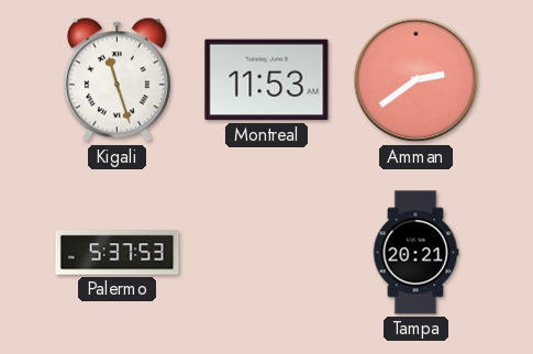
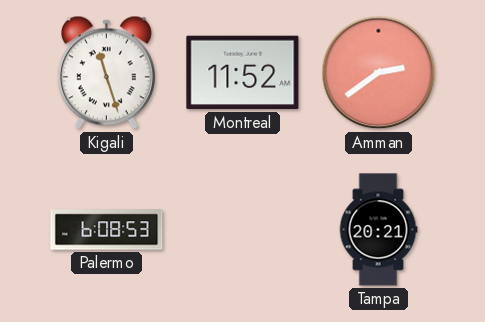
Montreal: 11:53 -> 11:52
Palermo: 5:37 -> 6:08
